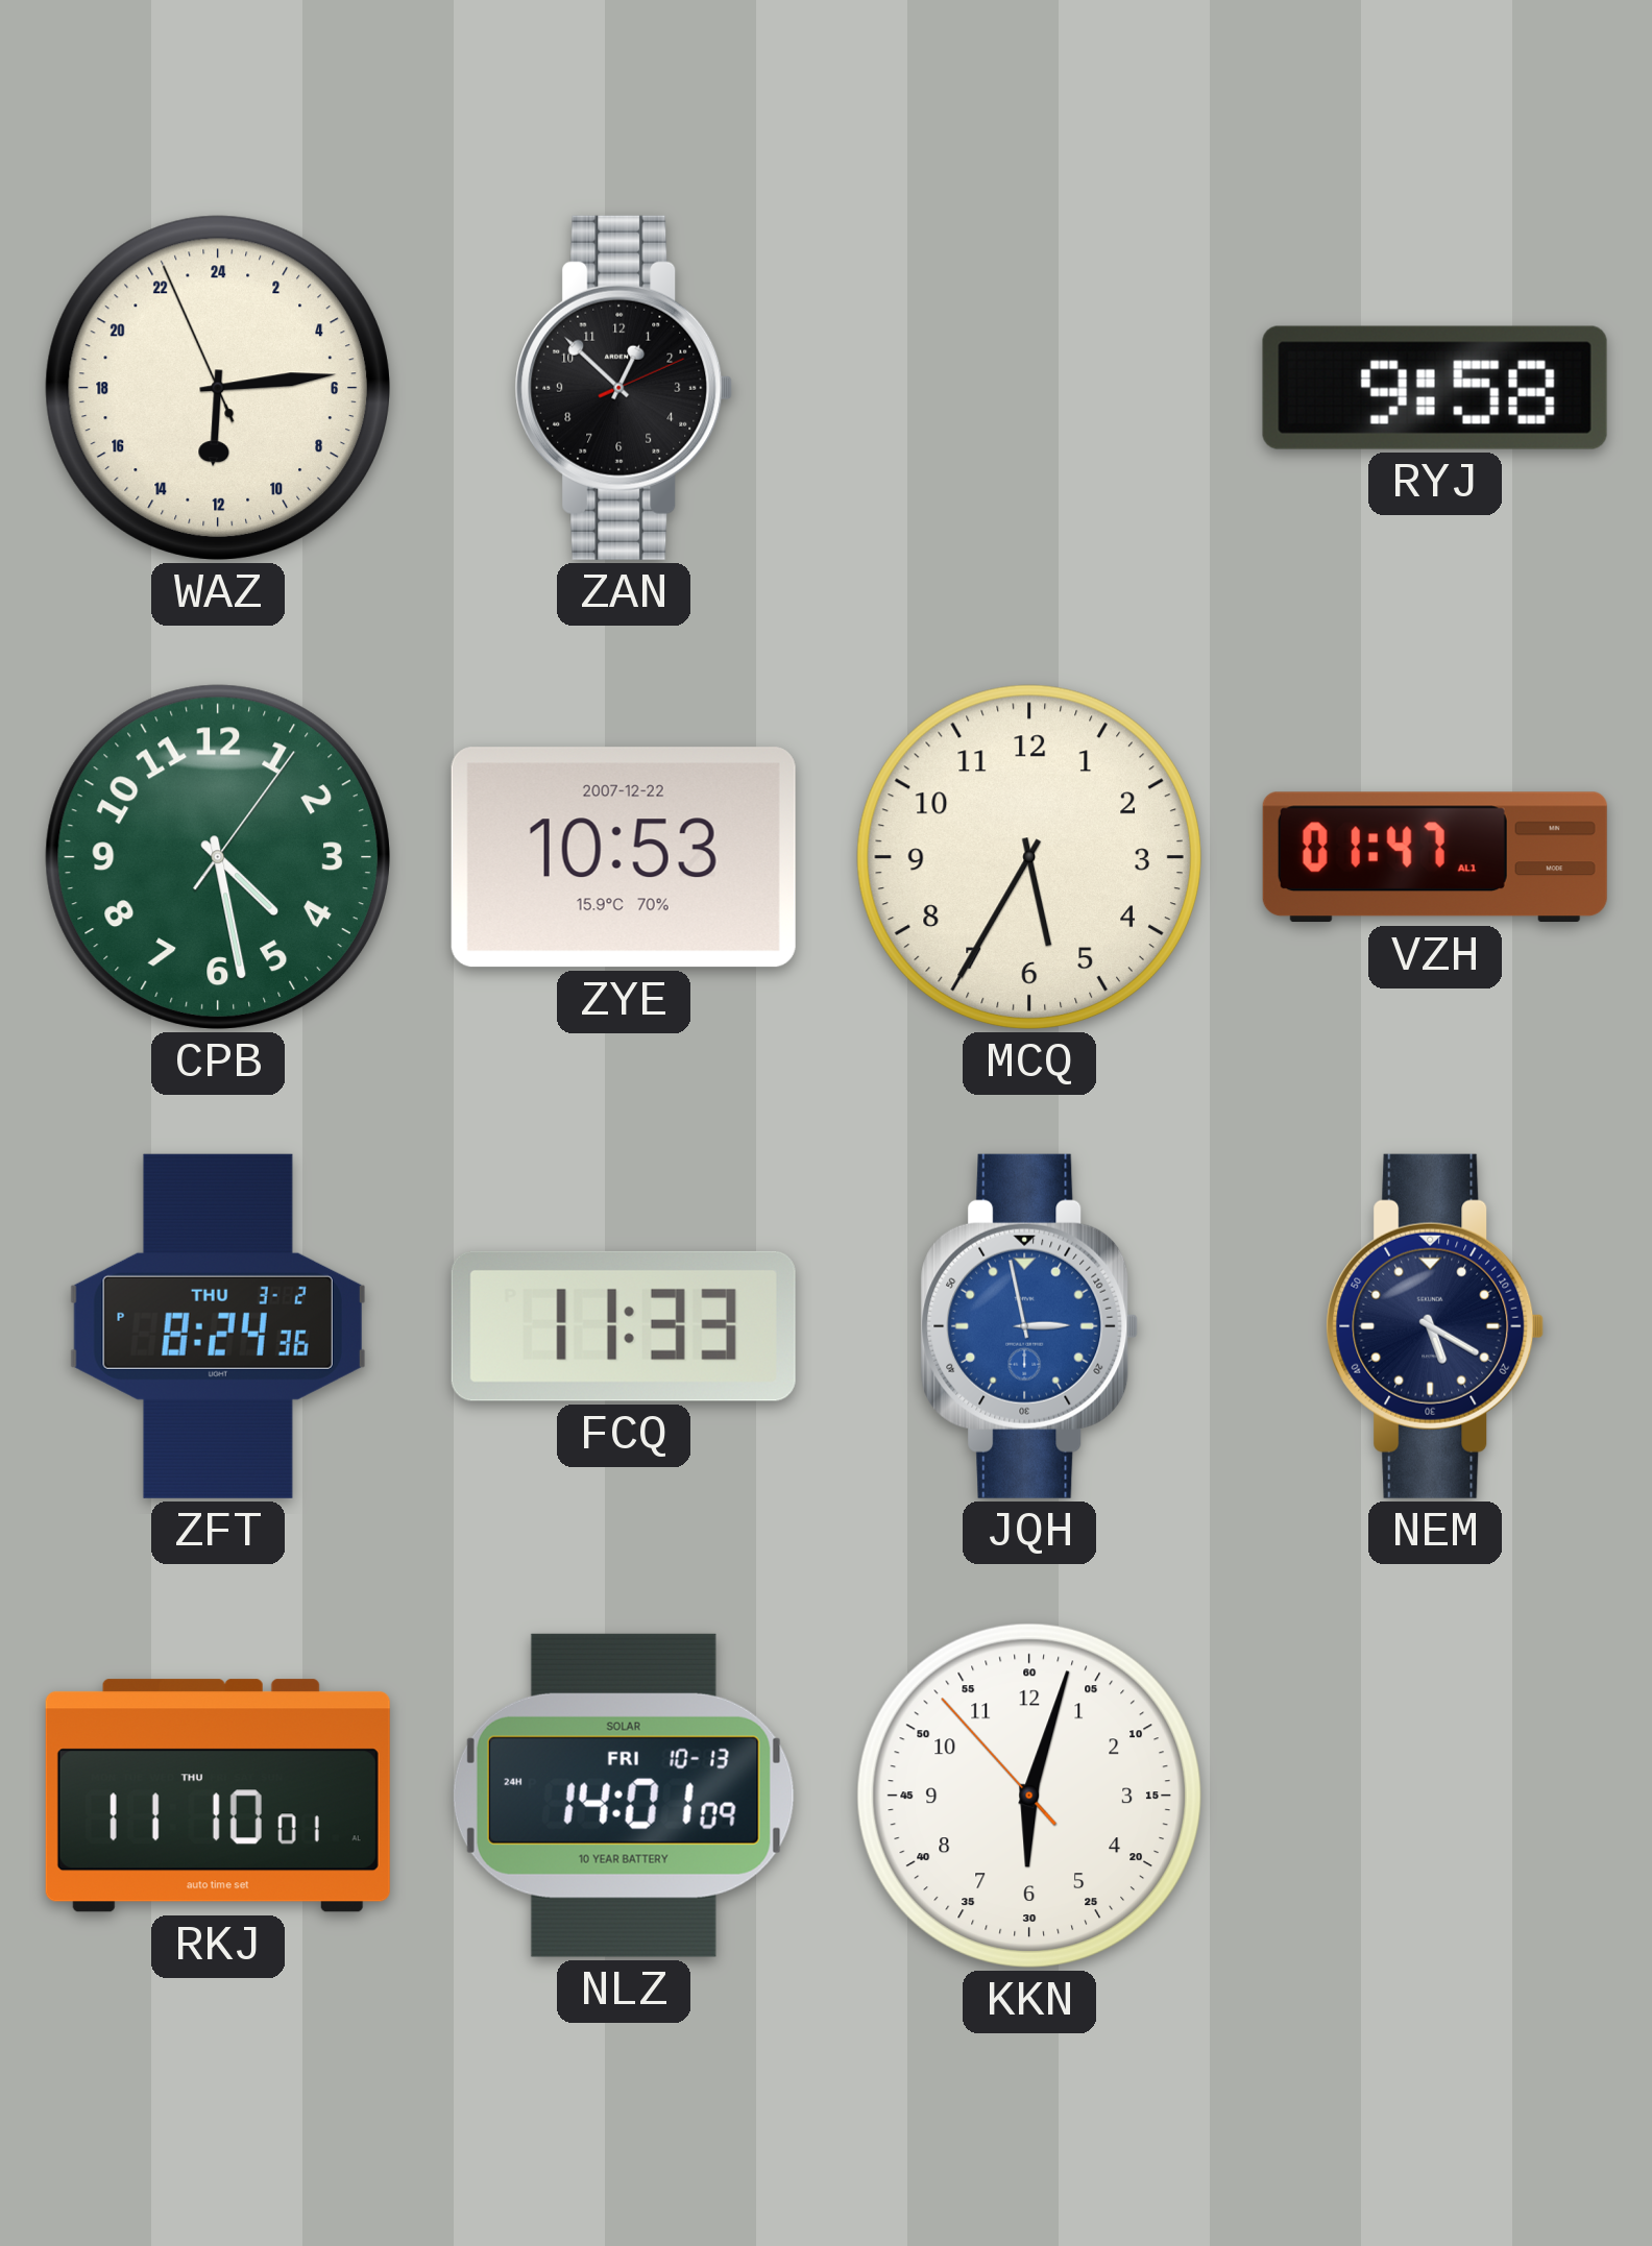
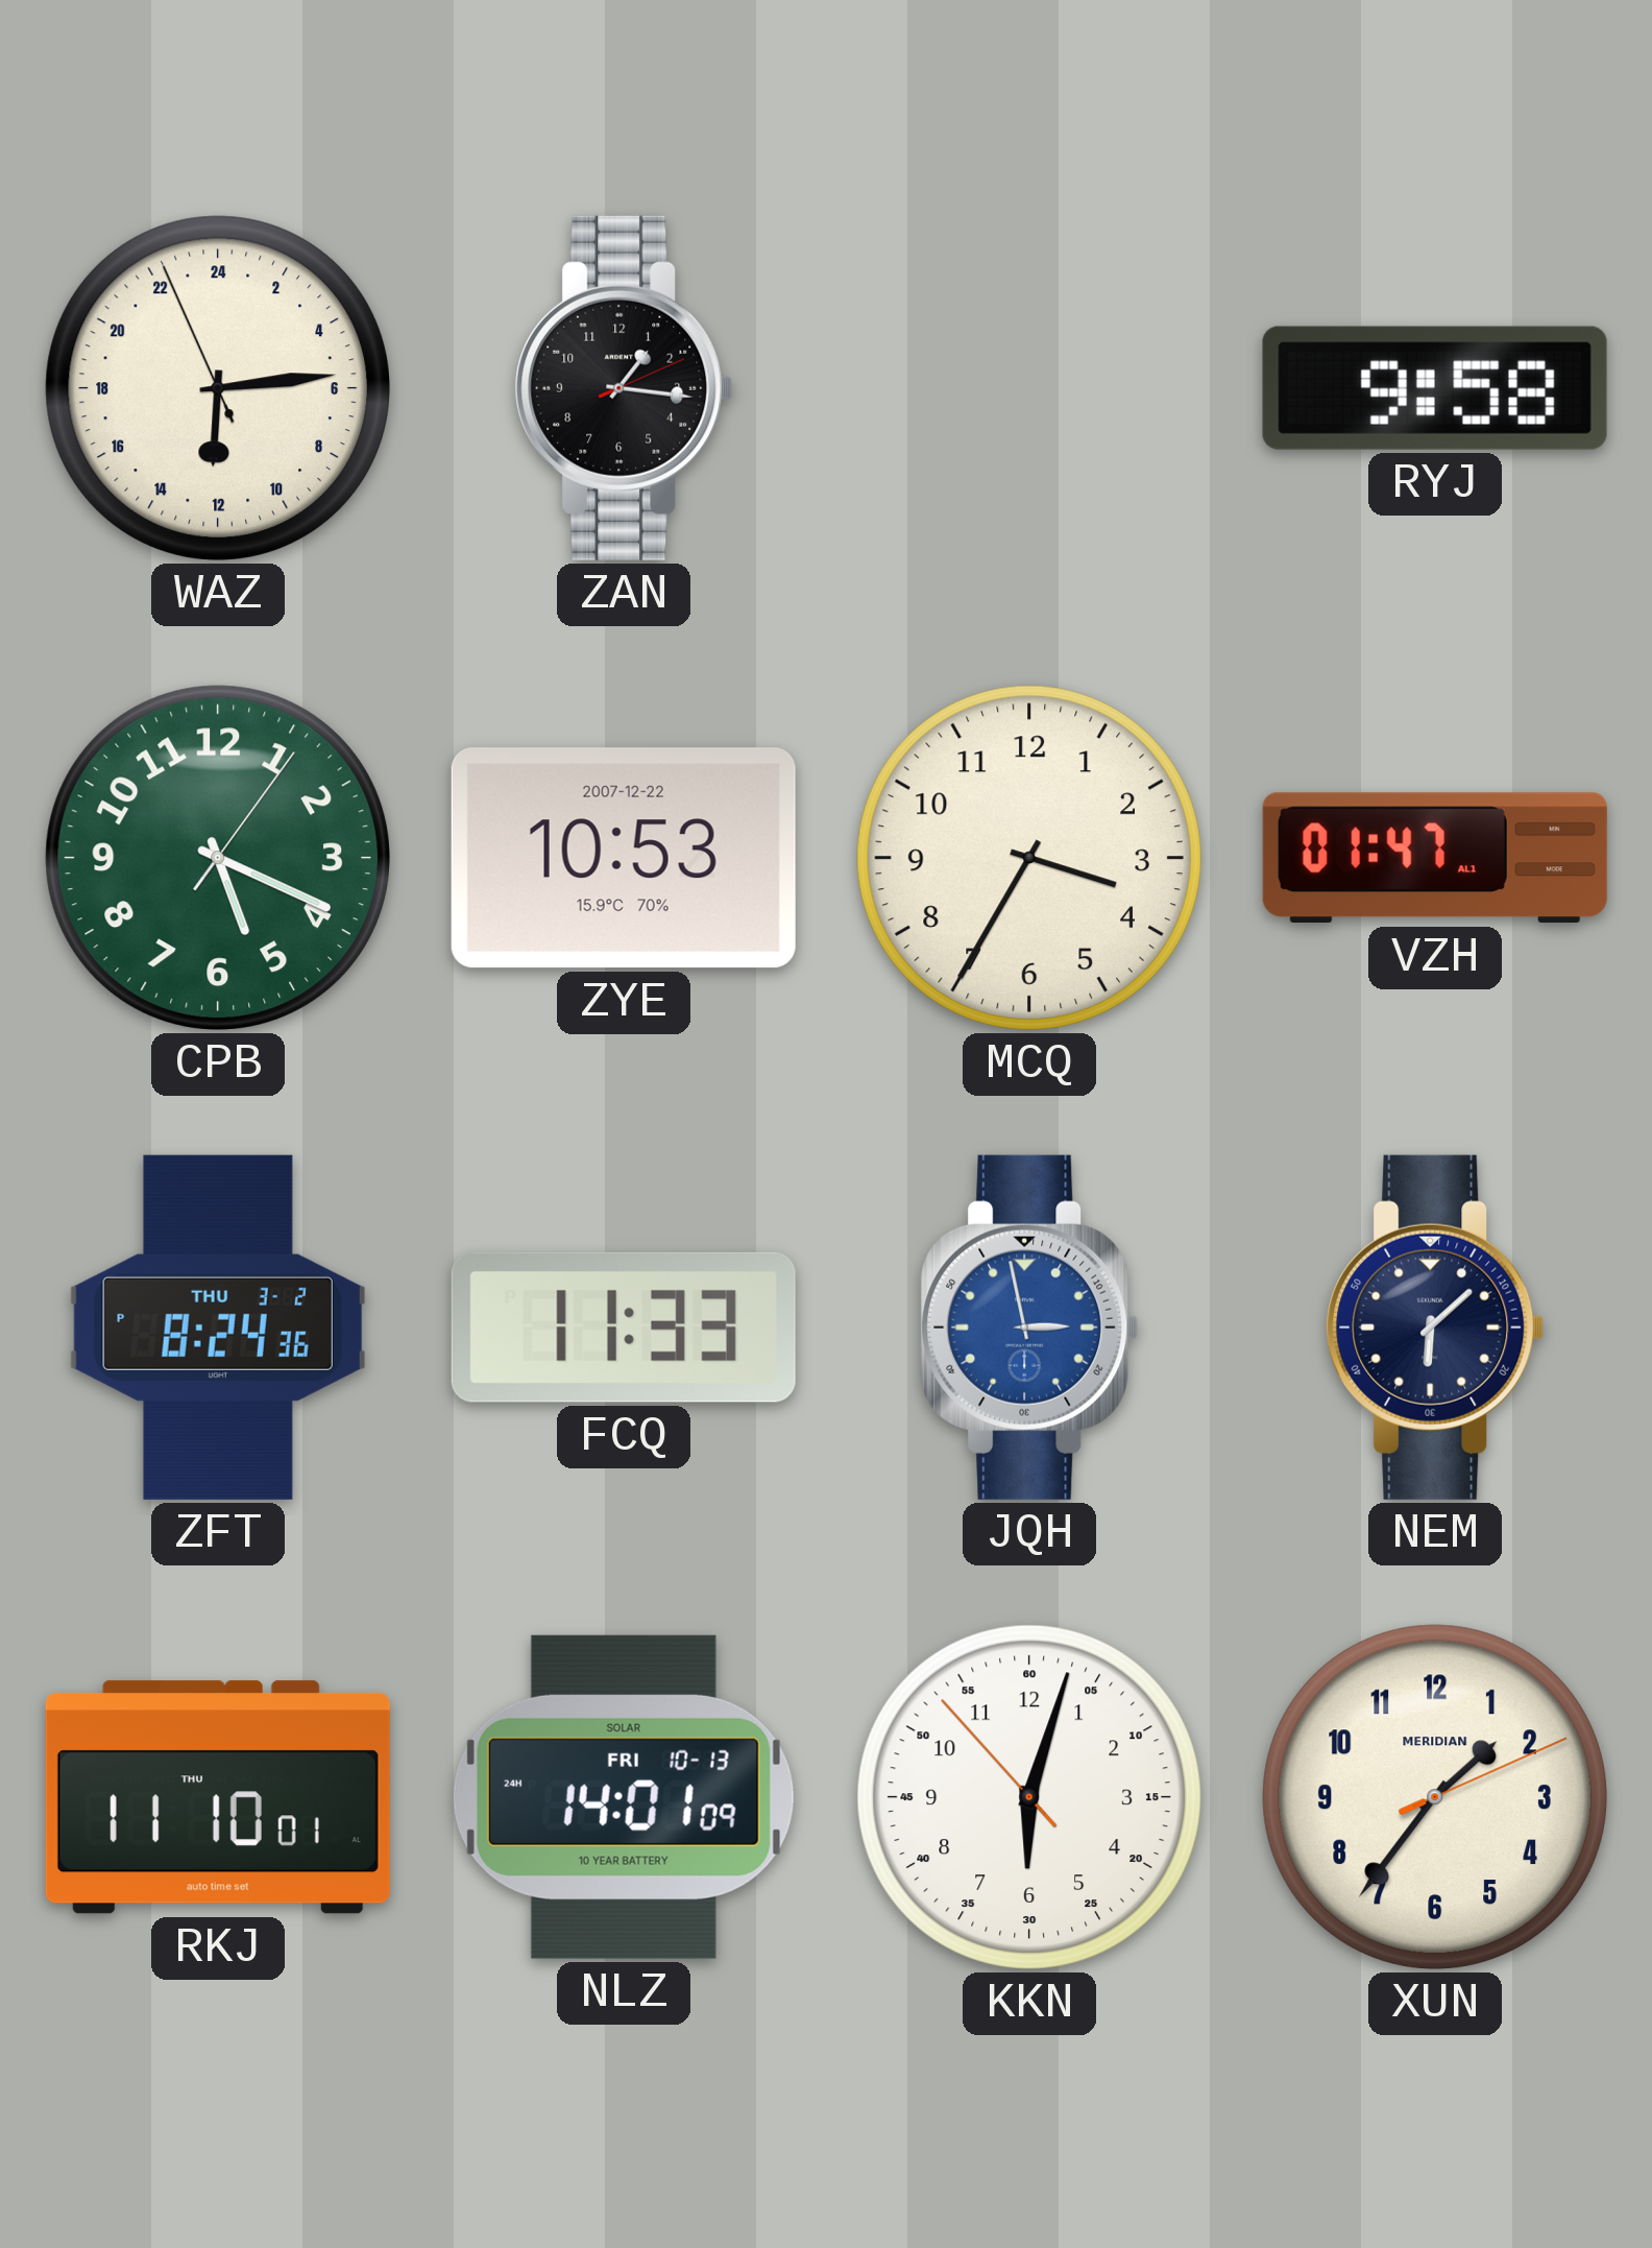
ZAN: 12:52 -> 1:16
CPB: 4:28 -> 5:19
MCQ: 5:35 -> 3:35
NEM: 5:20 -> 6:08
XUN: none -> 1:36
